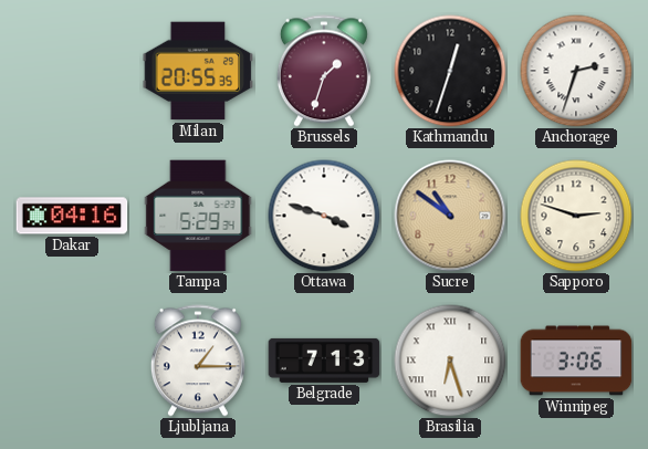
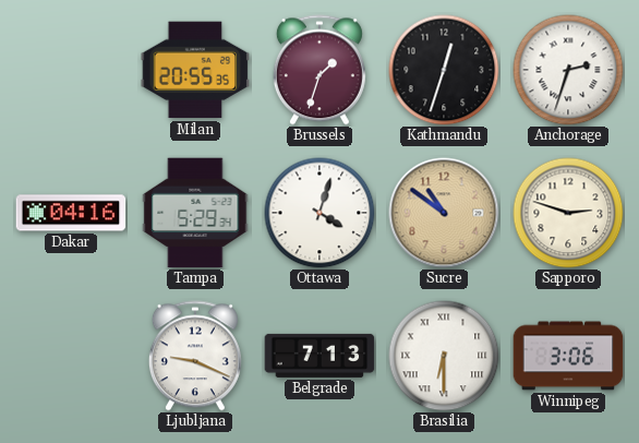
Ottawa: 3:48 -> 4:03
Ljubljana: 1:15 -> 9:19
Brasilia: 6:27 -> 6:30
